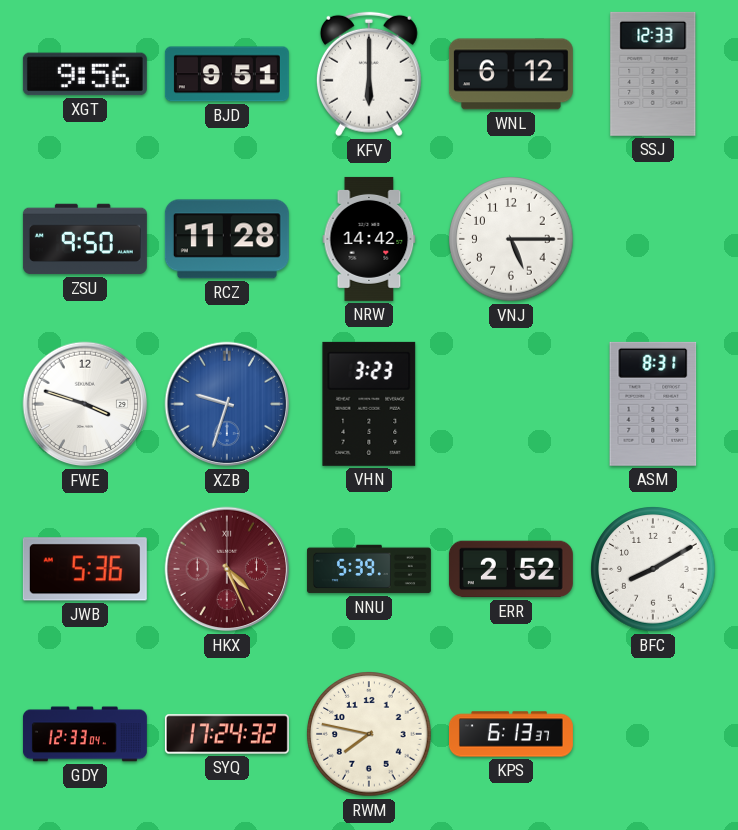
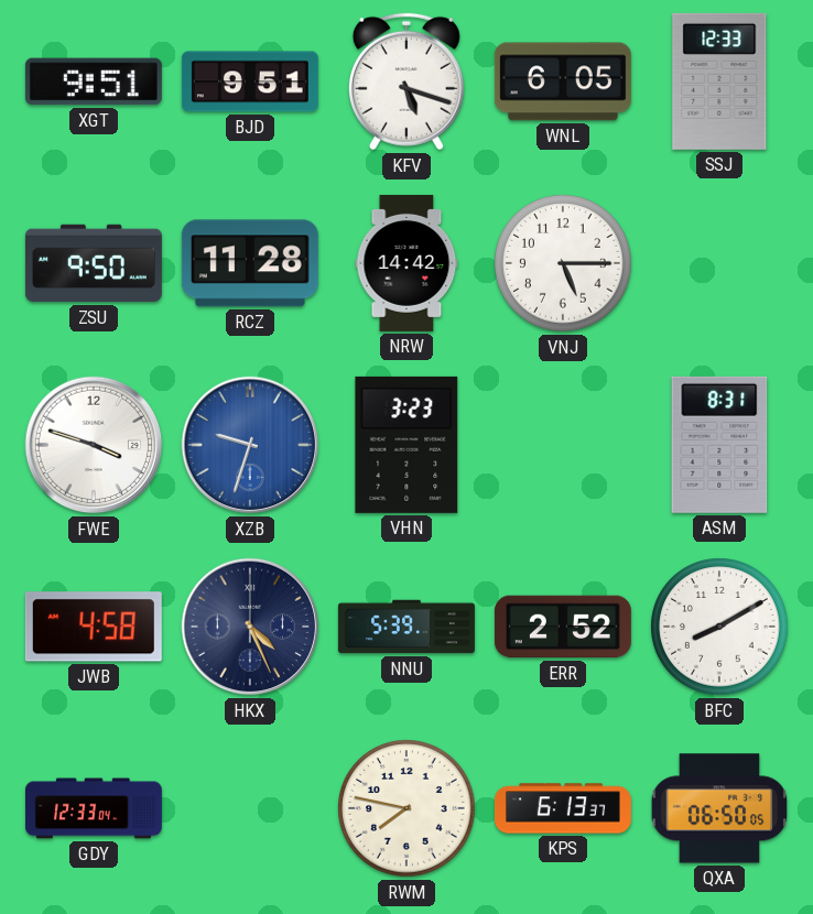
XGT: 9:56 -> 9:51
KFV: 6:00 -> 5:18
WNL: 6:12 -> 6:05
JWB: 5:36 -> 4:58
HKX dial: burgundy -> navy
SYQ: 17:24 -> none
QXA: none -> 06:50
